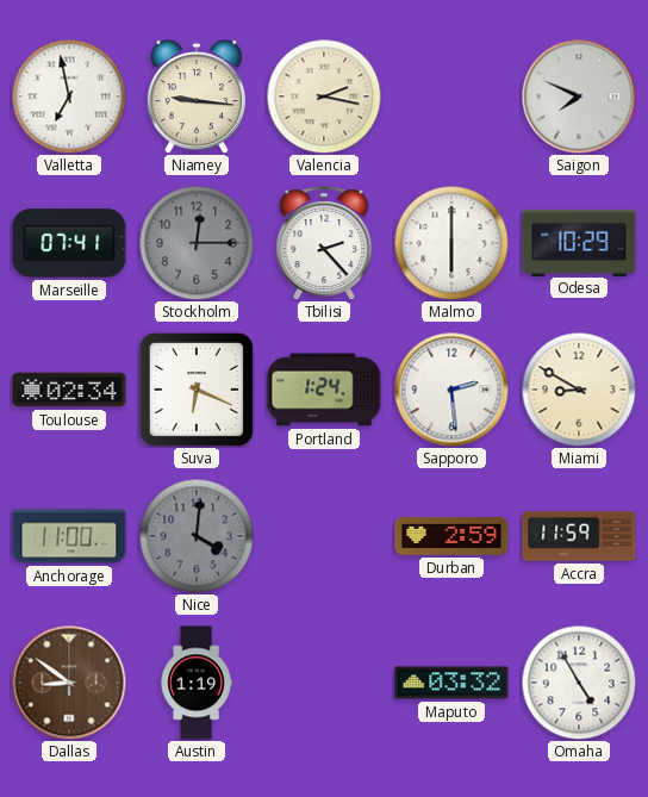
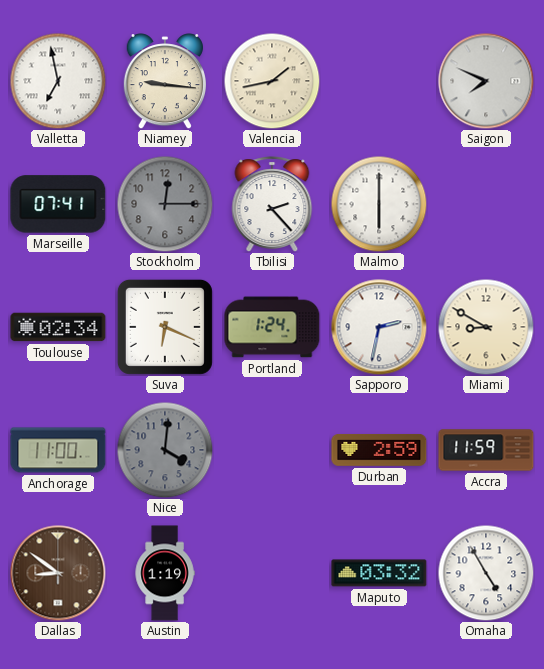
Valencia: 2:17 -> 1:43
Odesa: 10:29 -> none
Sapporo: 2:29 -> 2:32
